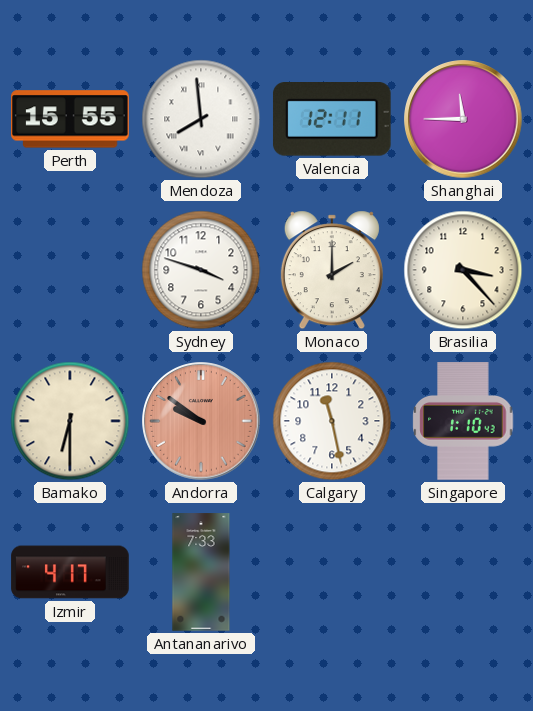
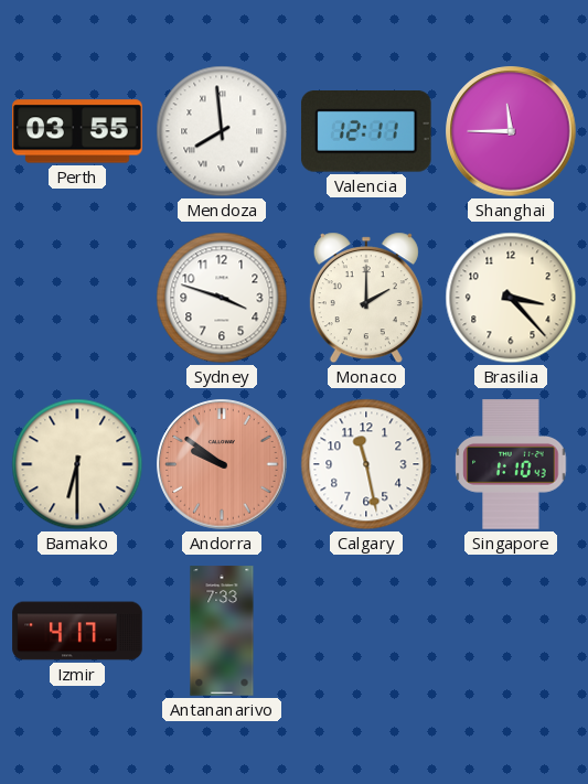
Perth: 15:55 -> 03:55
